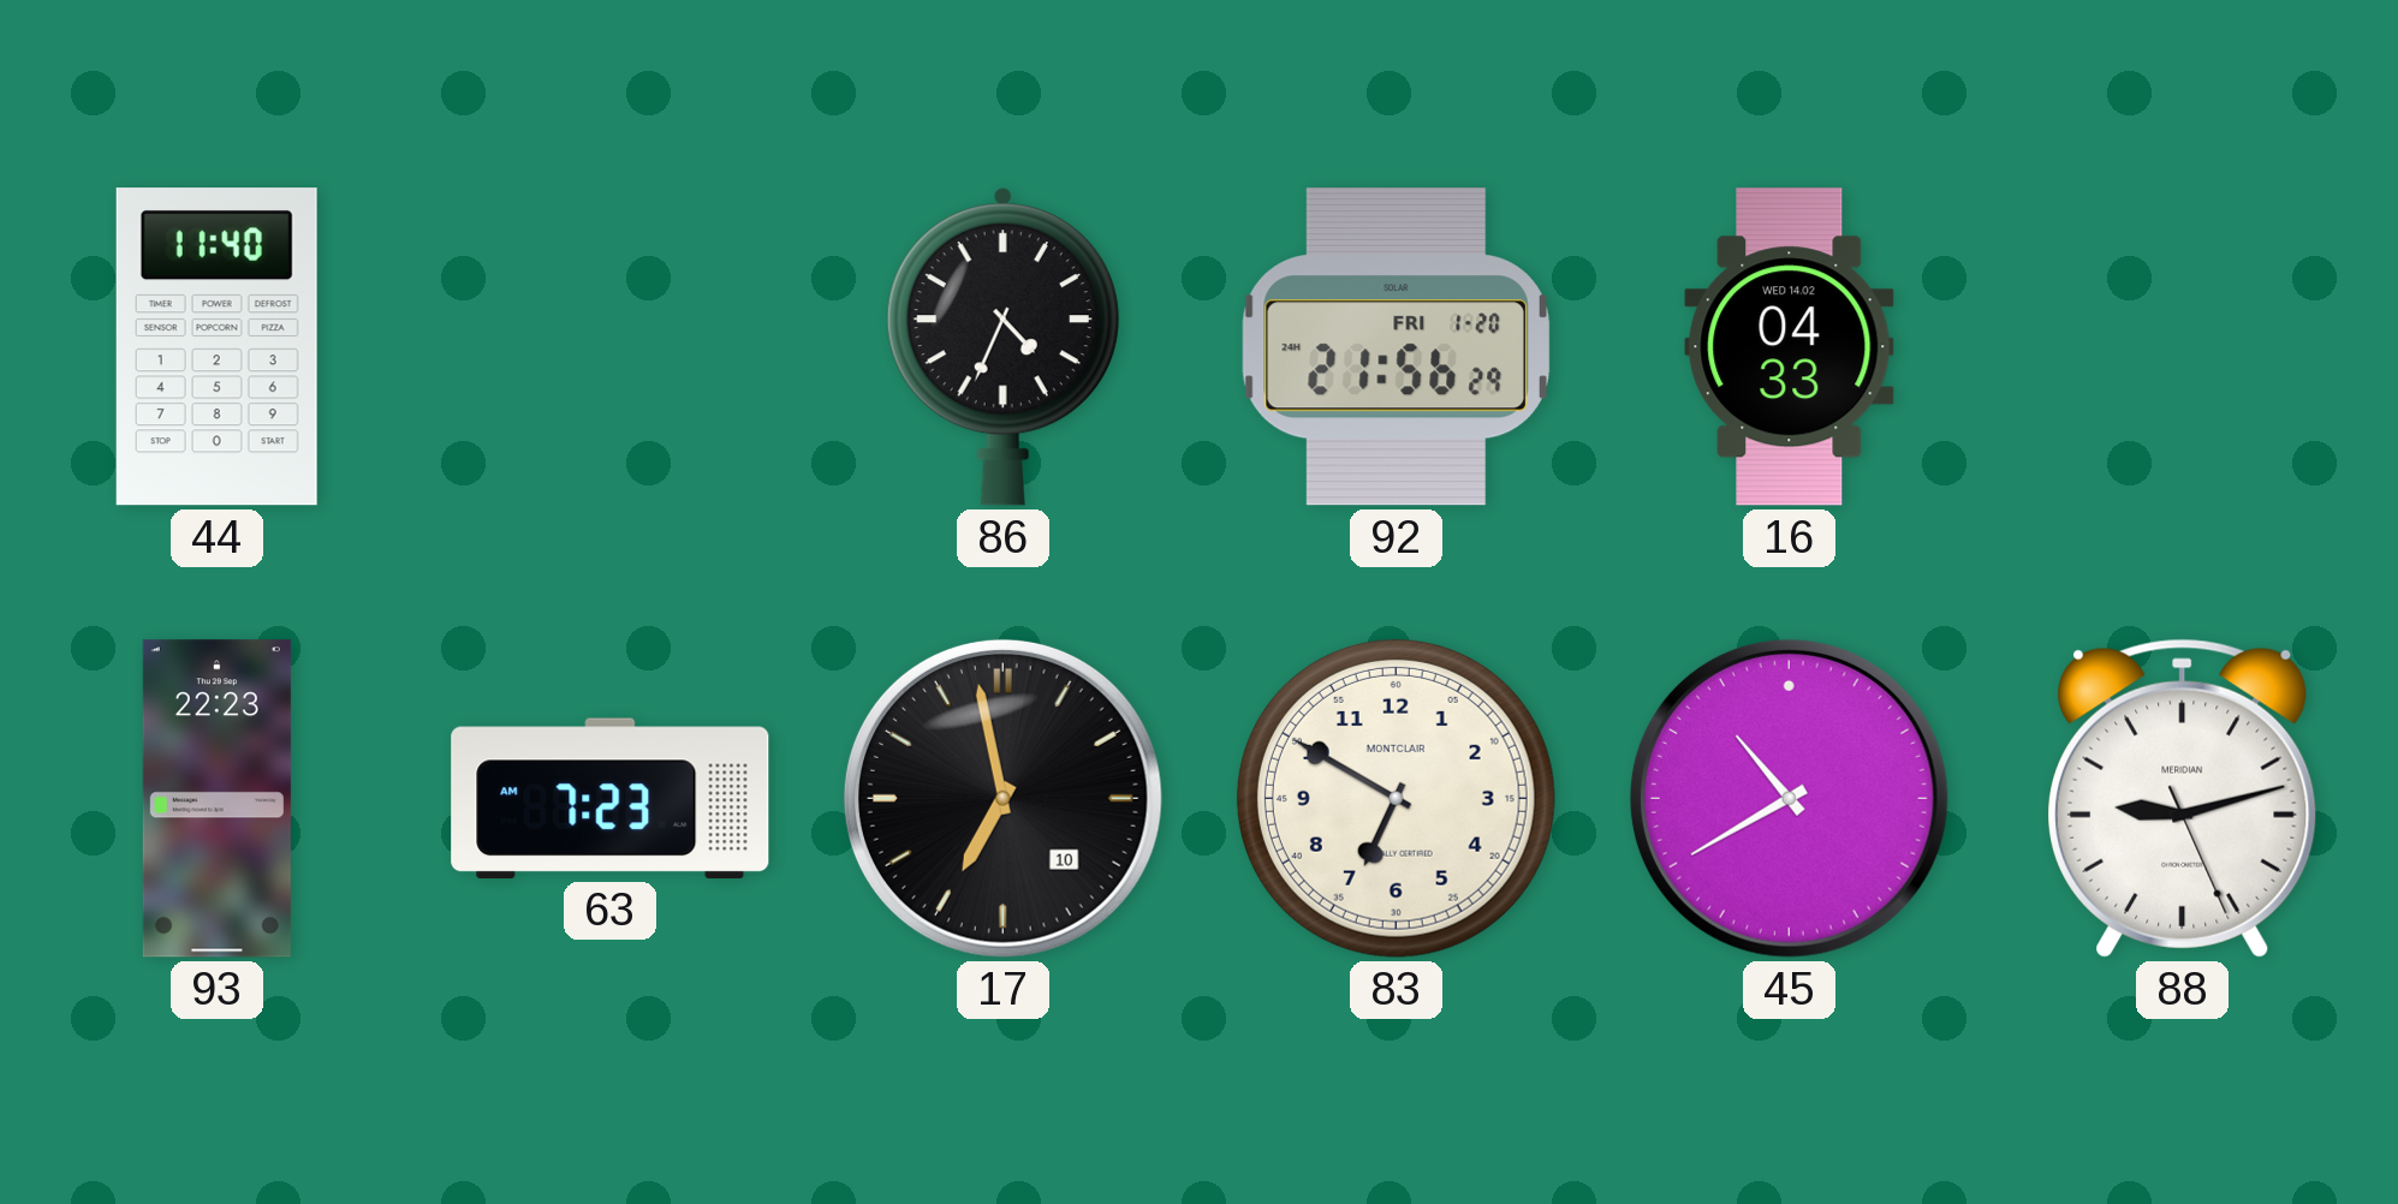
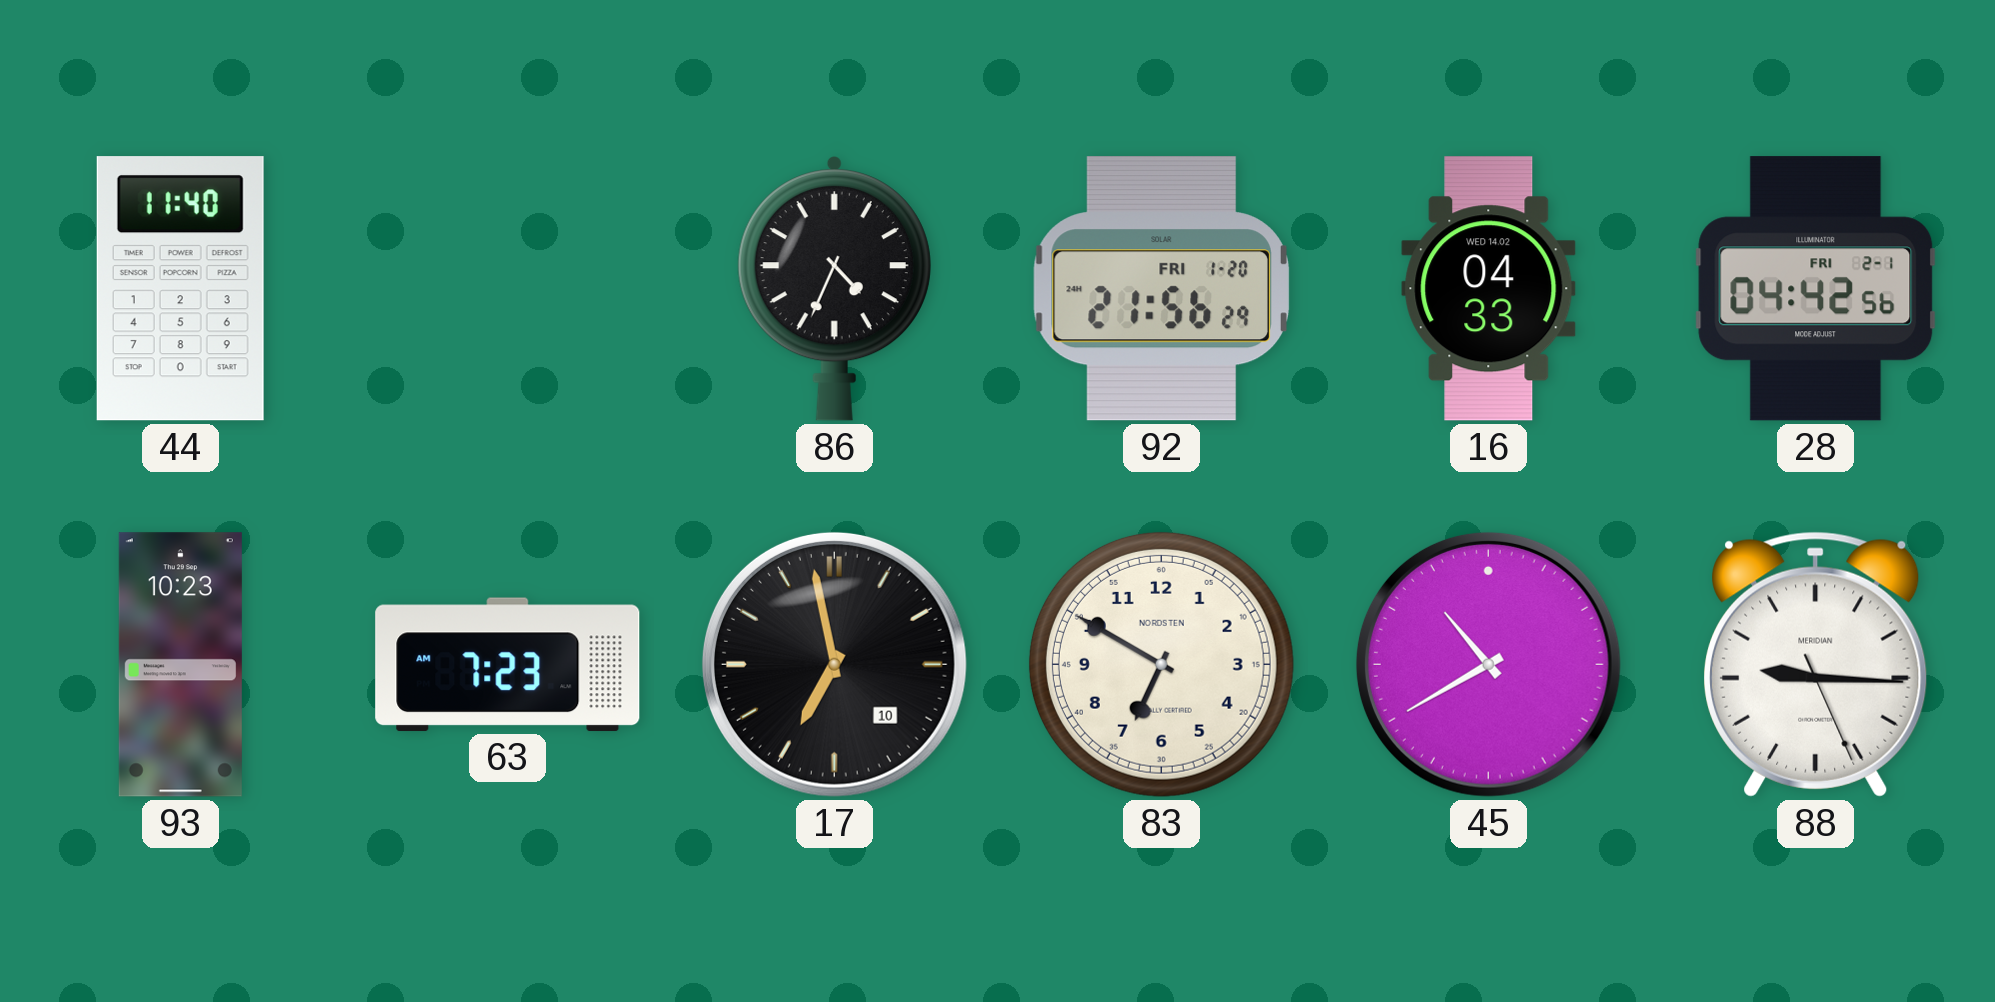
28: none -> 04:42
93: 22:23 -> 10:23
83 brand: MONTCLAIR -> NORDSTEN
88: 9:12 -> 9:15
